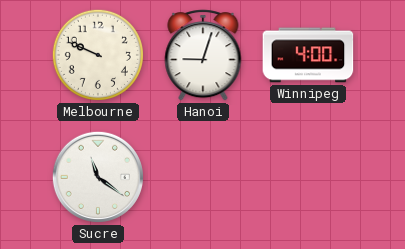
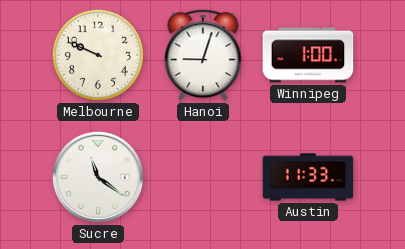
Winnipeg: 4:00 -> 1:00
Austin: none -> 11:33
